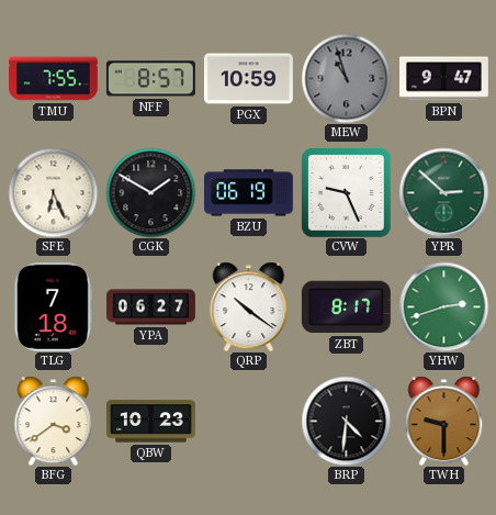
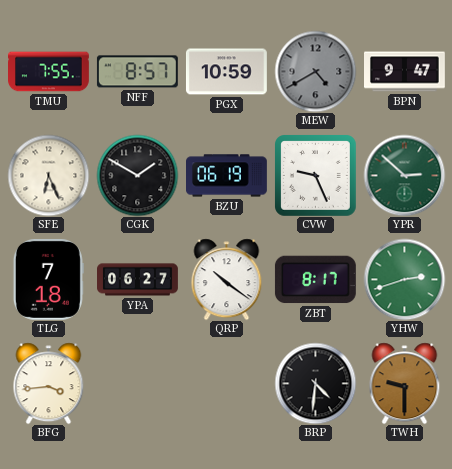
MEW: 10:57 -> 4:40
BFG: 3:39 -> 3:44
QBW: 10:23 -> none
